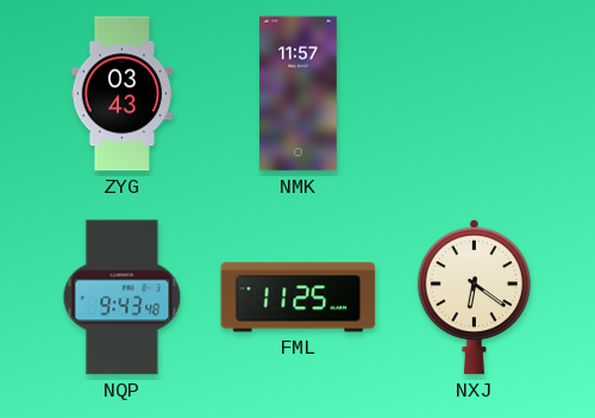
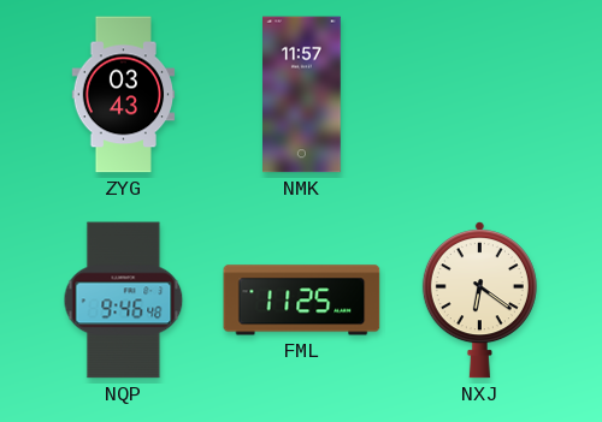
NQP: 9:43 -> 9:46
